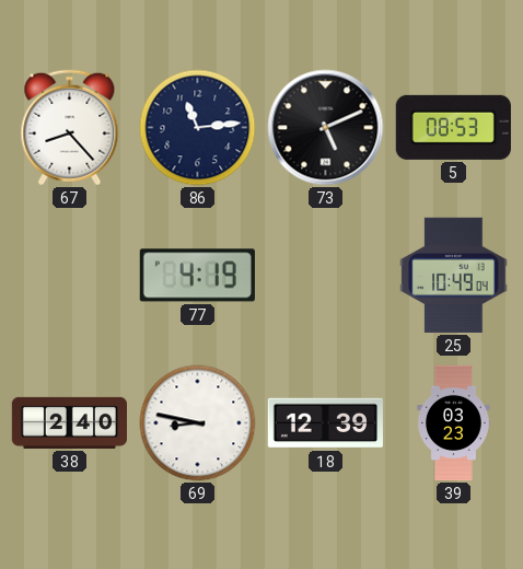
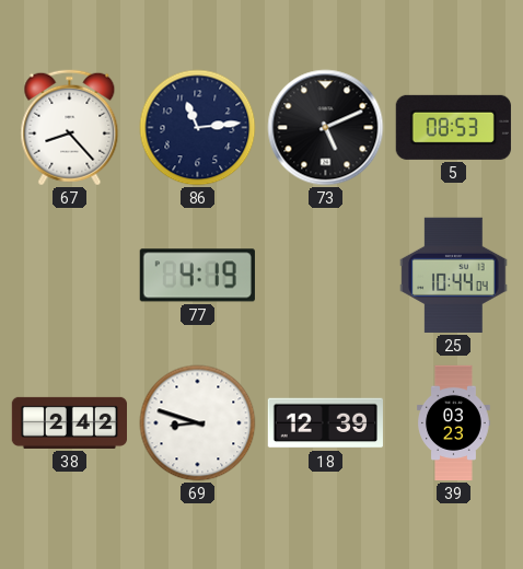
25: 10:49 -> 10:44
38: 2:40 -> 2:42
69: 8:47 -> 8:48
